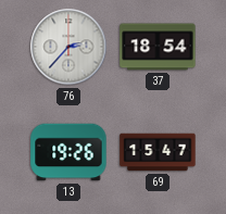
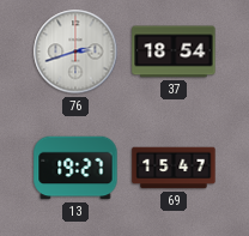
76: 2:37 -> 2:42
13: 19:26 -> 19:27
